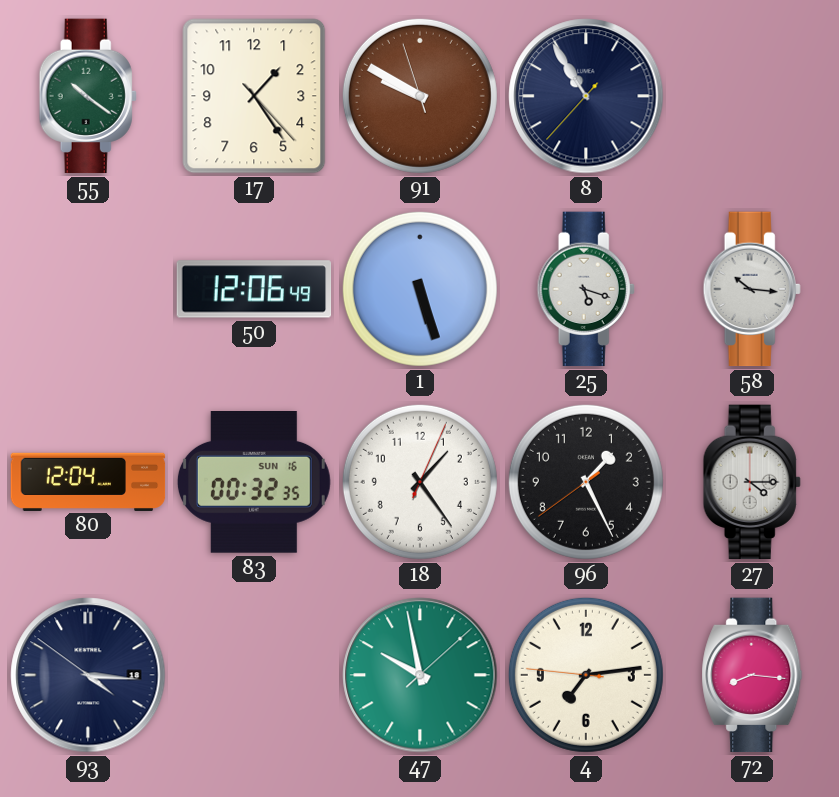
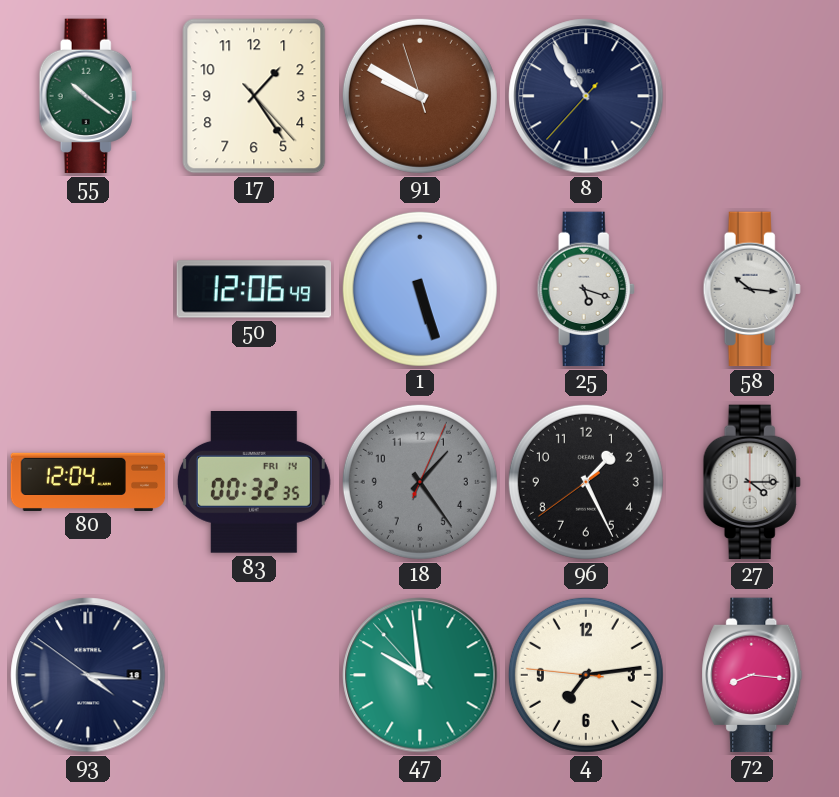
83 date: SUN 16 -> FRI 14
18 dial: white -> grey
47: 9:58:08 -> 9:58:53
